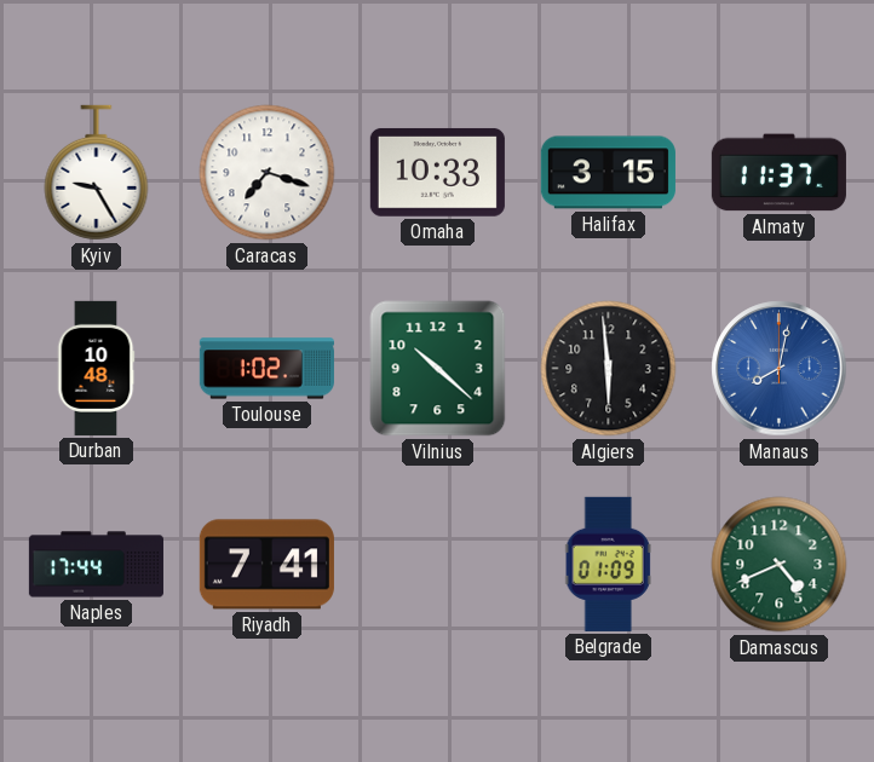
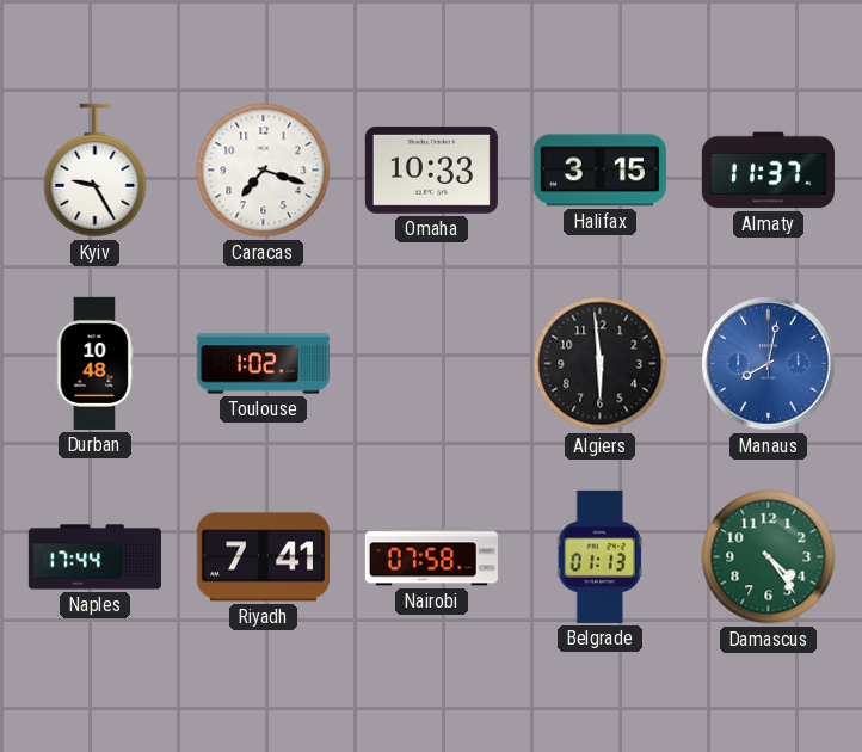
Vilnius: 10:22 -> none
Nairobi: none -> 07:58
Belgrade: 01:09 -> 01:13
Damascus: 4:41 -> 4:24
